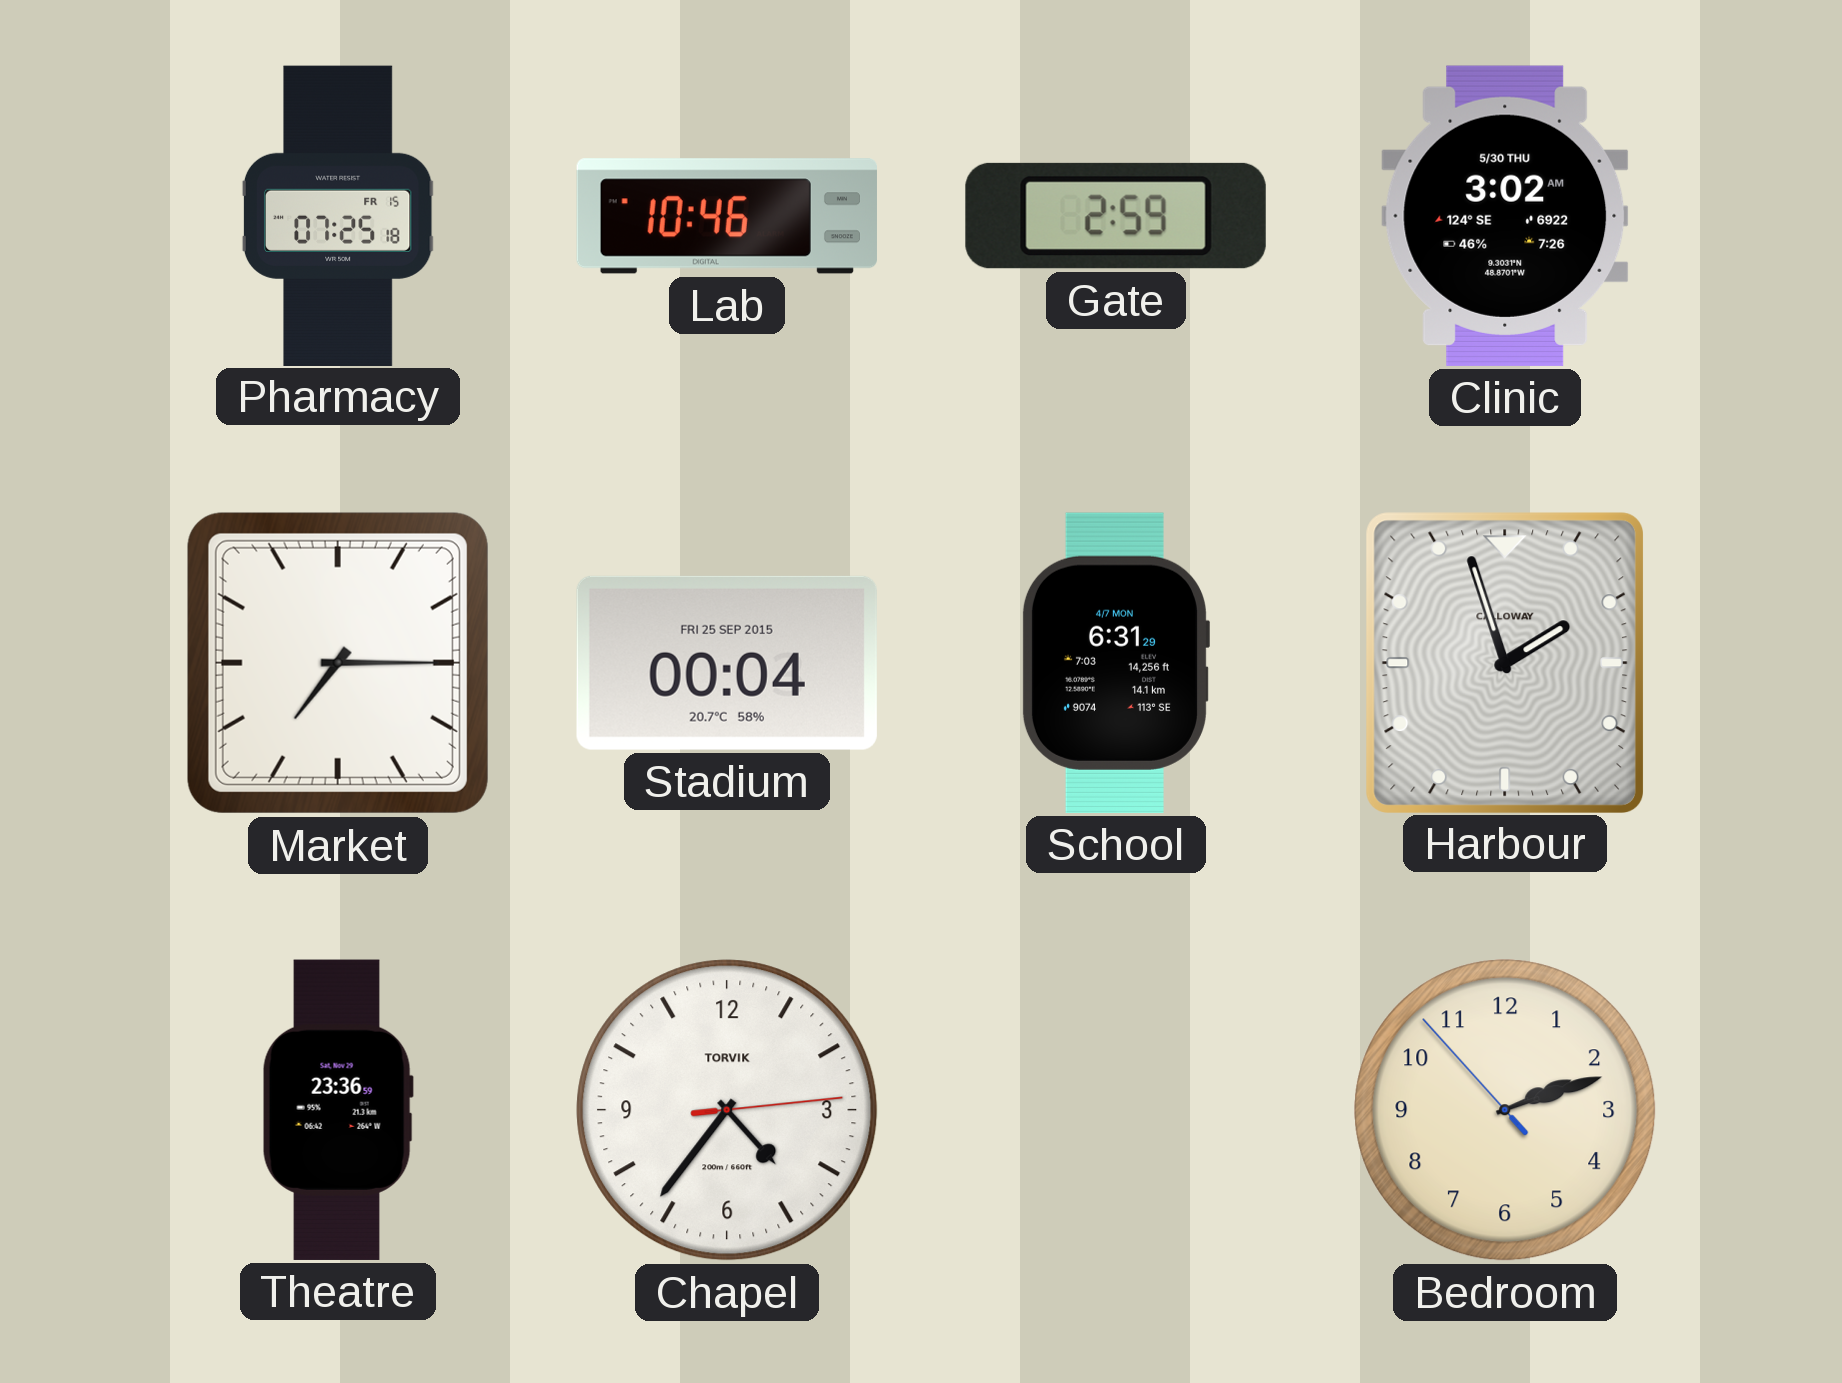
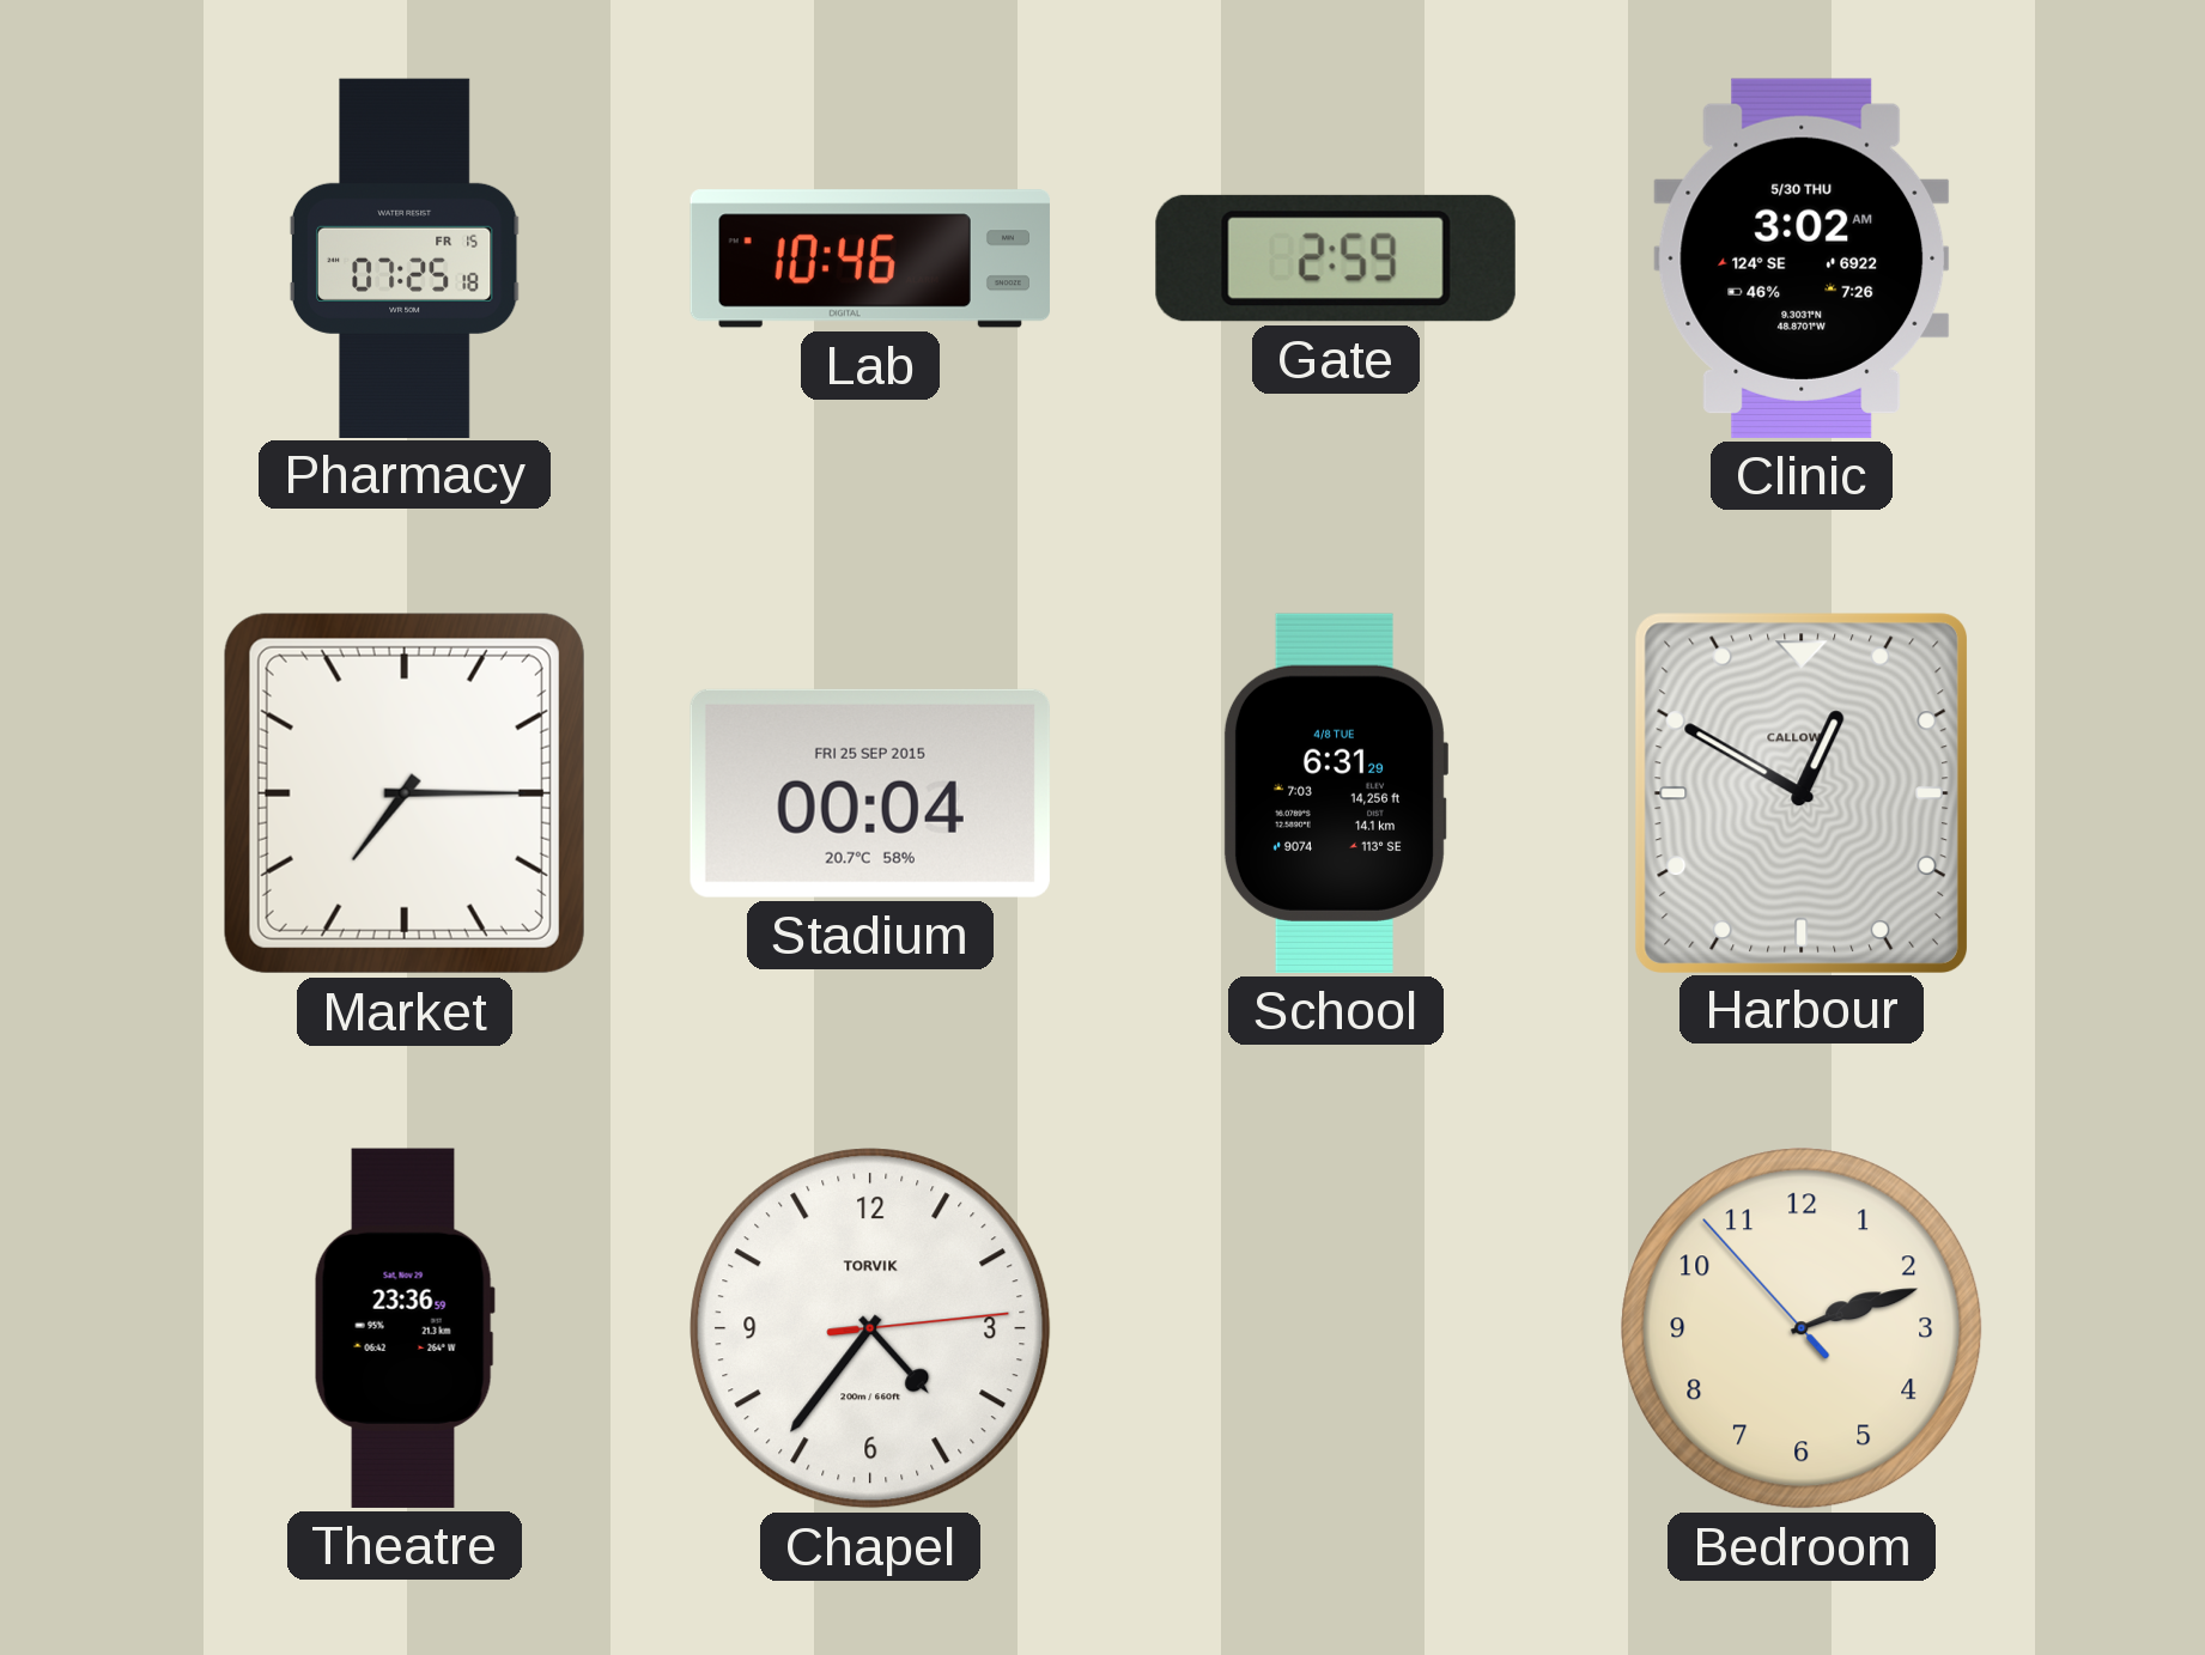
School date: 4/7 MON -> 4/8 TUE
Harbour: 1:57 -> 12:50
